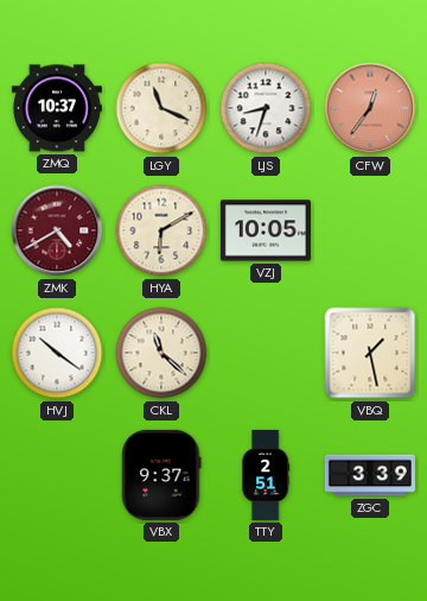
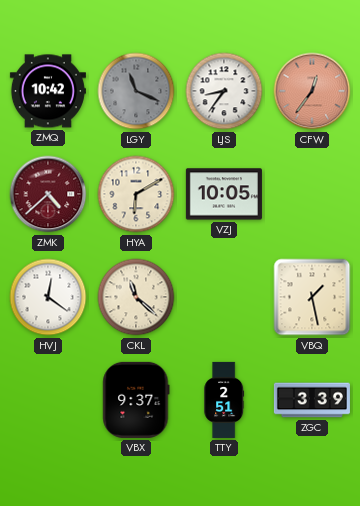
ZMQ: 10:37 -> 10:42
LGY dial: cream -> grey
LJS: 8:33 -> 8:36
ZMK: 4:40 -> 4:38
HVJ: 10:21 -> 12:21
